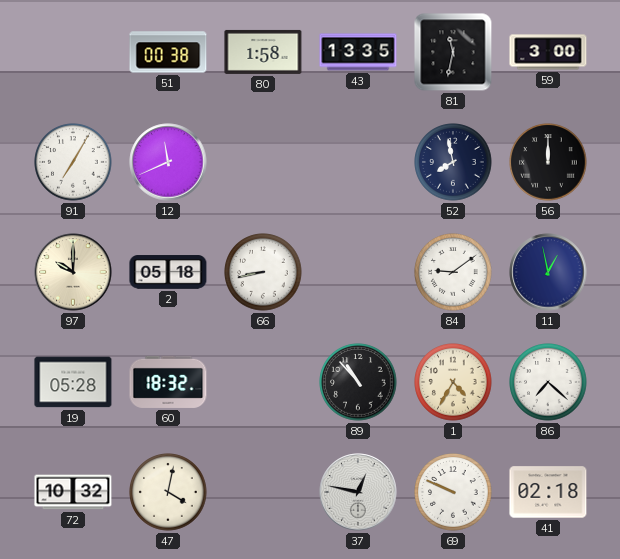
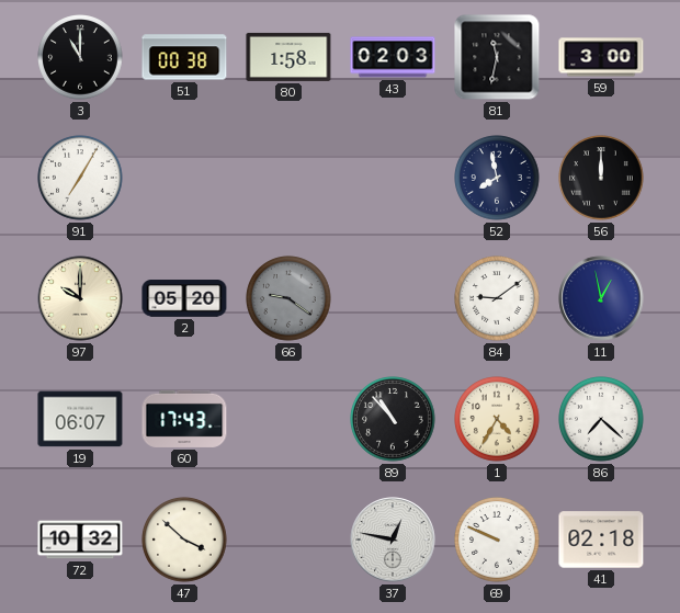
3: none -> 11:00
43: 13:35 -> 02:03
12: 11:41 -> none
2: 05:18 -> 05:20
66: 8:43 -> 9:21
66 dial: white -> grey
19: 05:28 -> 06:07
60: 18:32 -> 17:43
47: 4:02 -> 3:52
